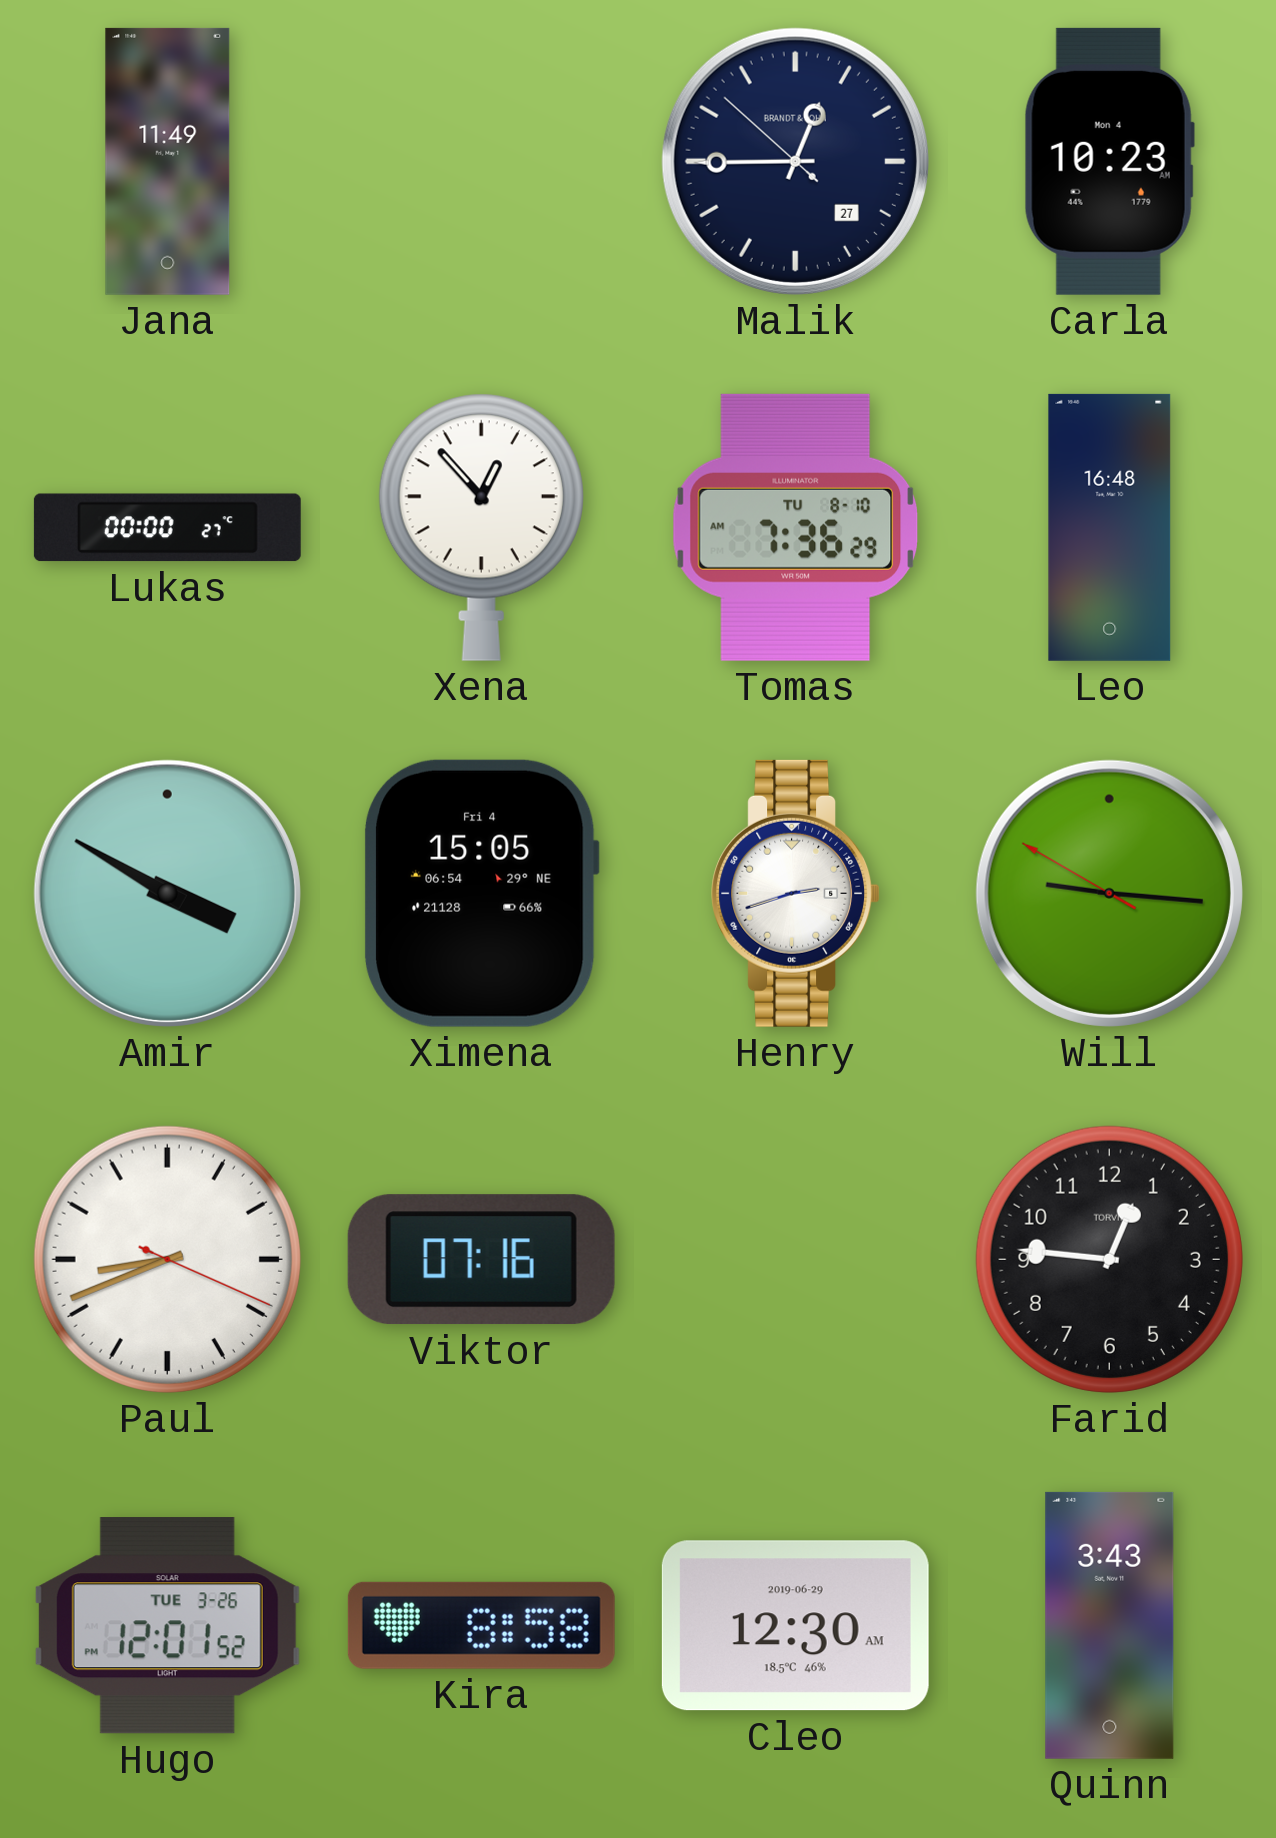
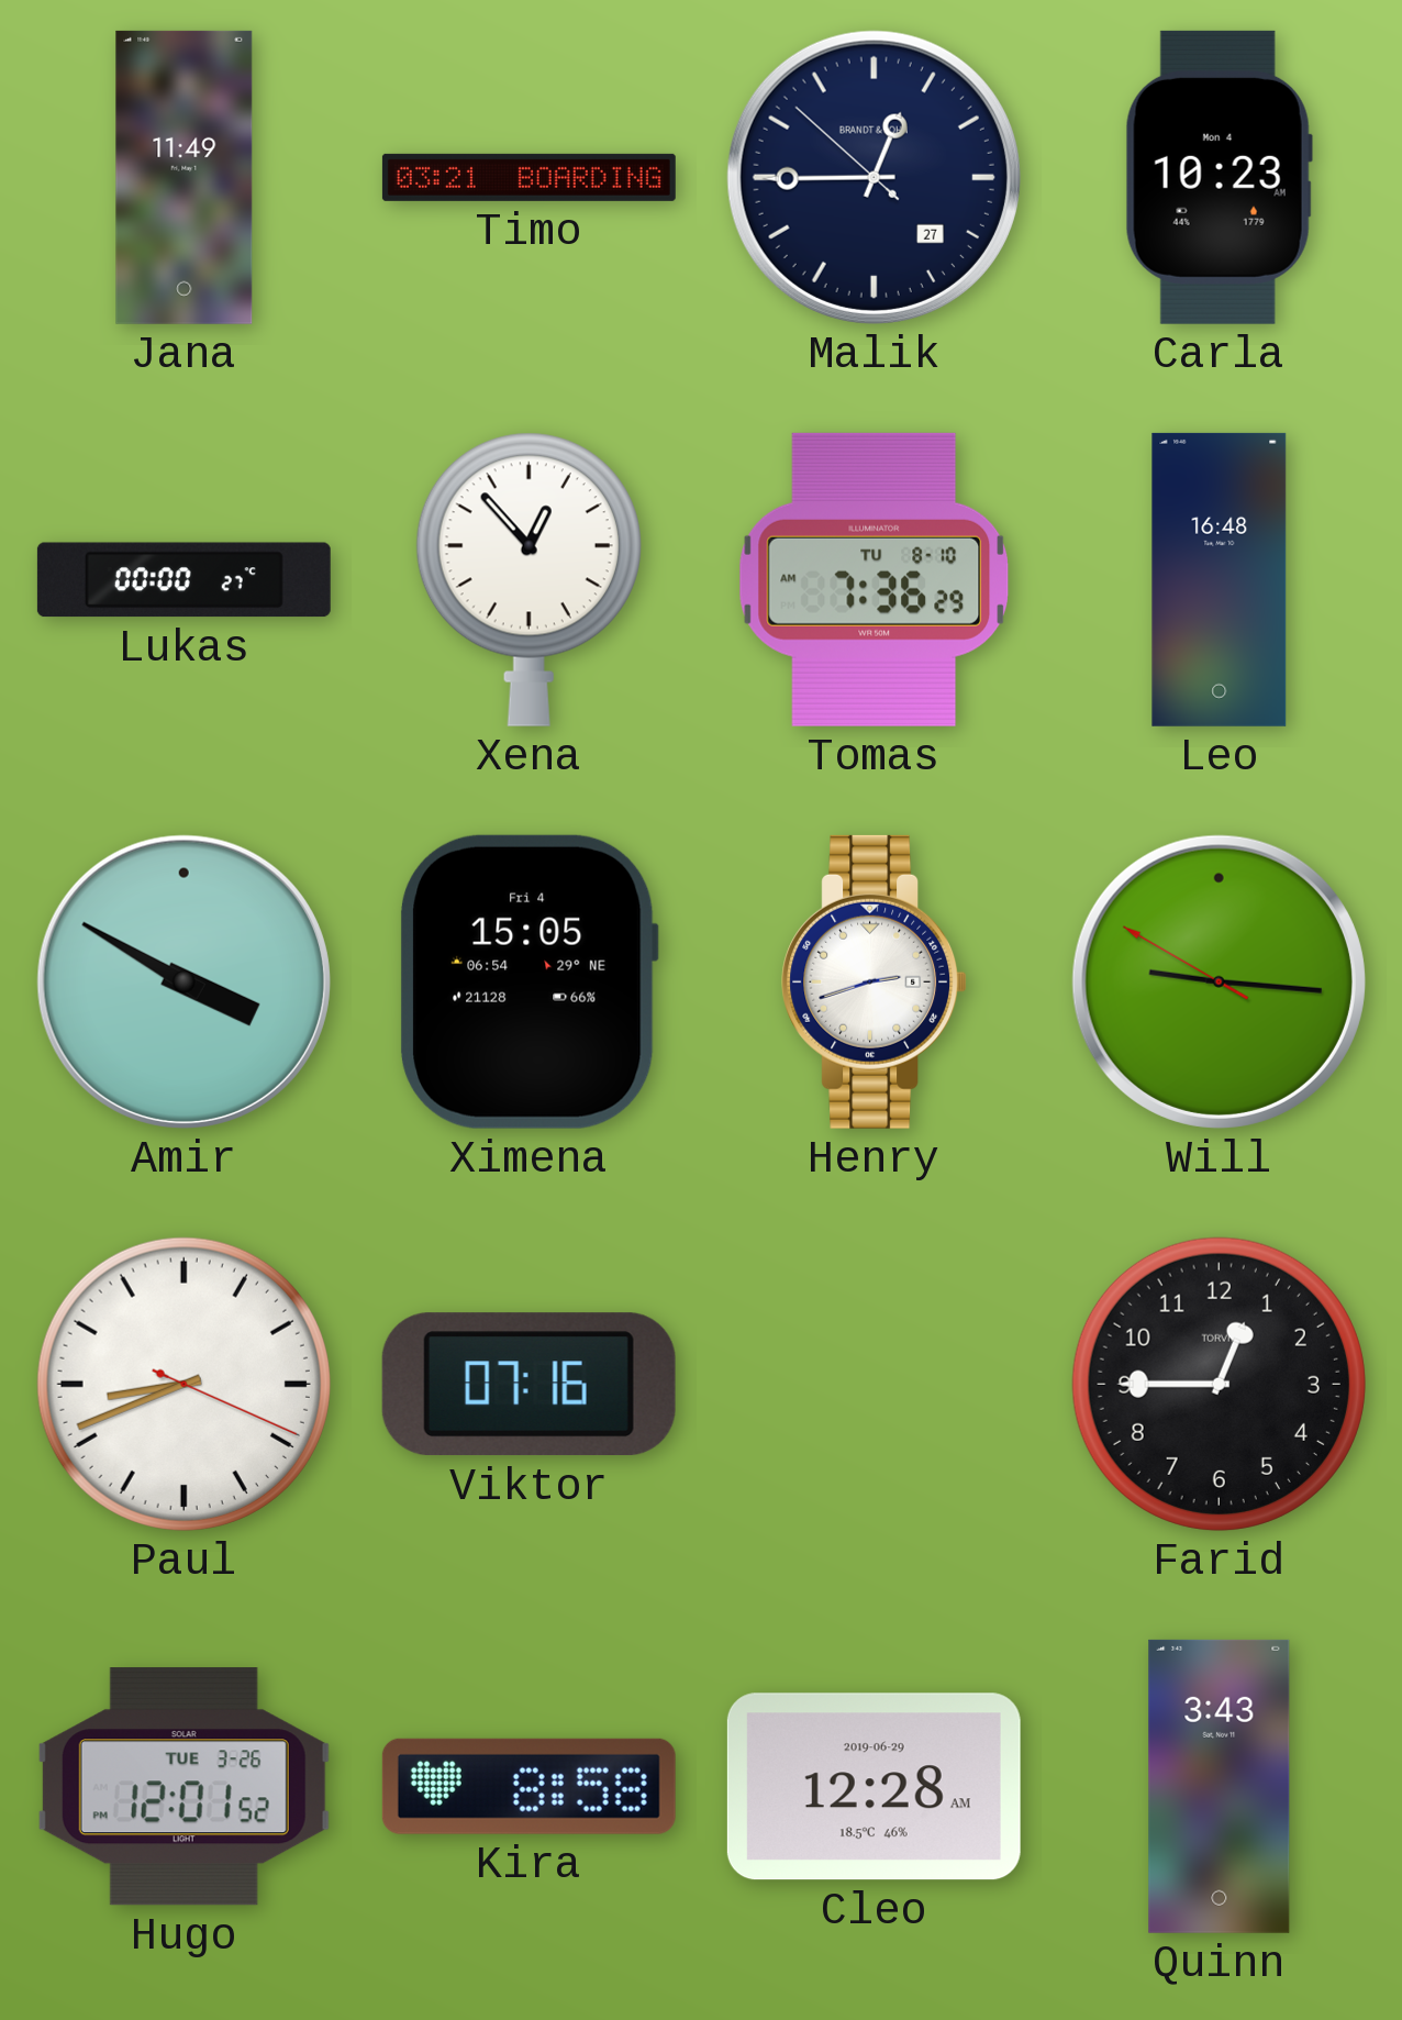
Timo: none -> 03:21
Farid: 12:46 -> 12:45
Cleo: 12:30 -> 12:28
